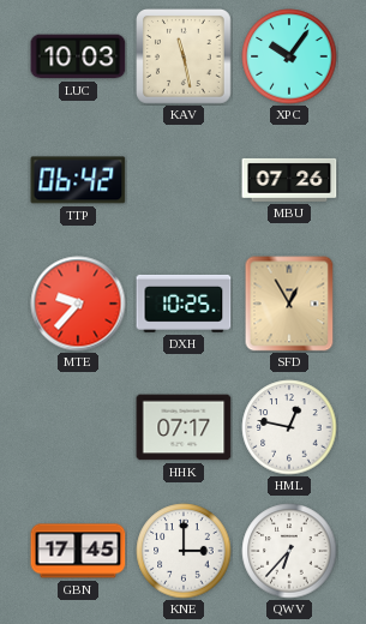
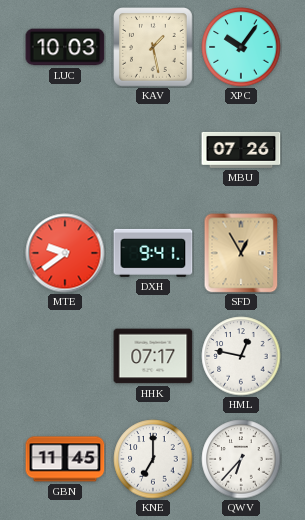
KAV: 11:28 -> 1:28
TTP: 06:42 -> none
MTE: 9:37 -> 9:39
DXH: 10:25 -> 9:41
GBN: 17:45 -> 11:45
KNE: 3:00 -> 7:00
